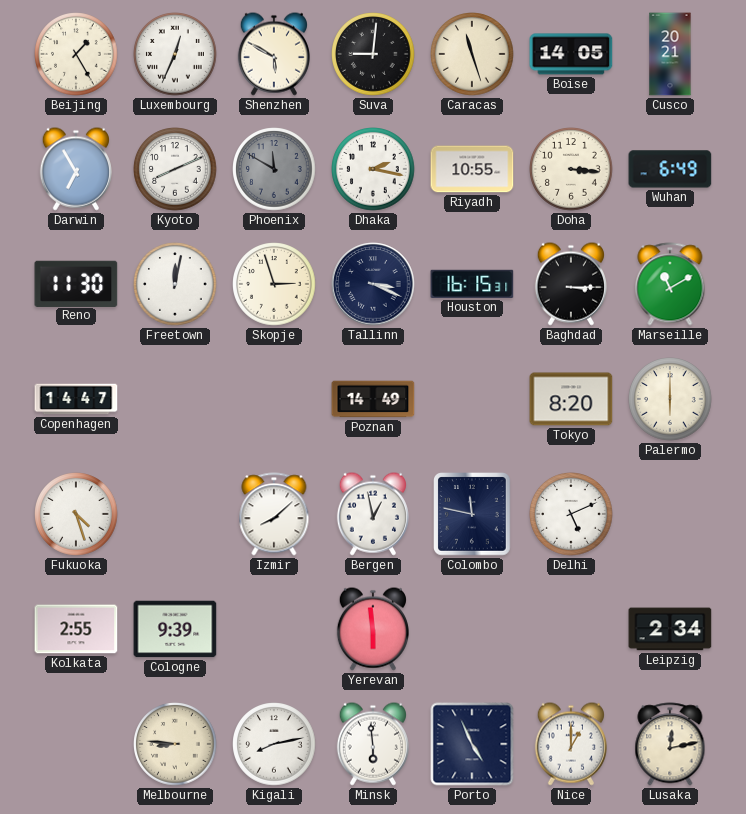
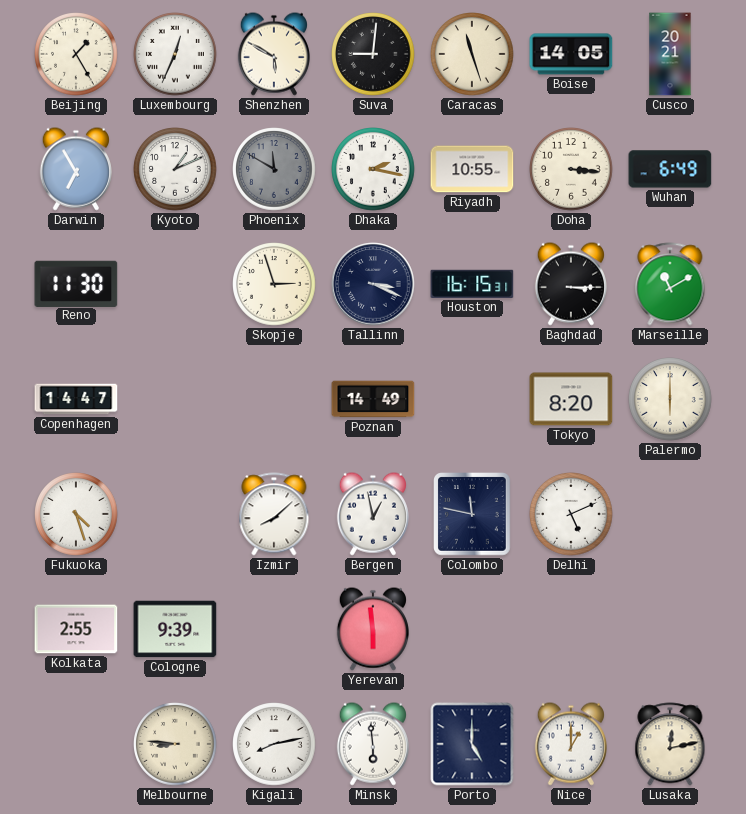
Kyoto: 8:11 -> 1:11
Freetown: 12:02 -> none
Leipzig: 2:34 -> none
Porto: 4:56 -> 5:00
